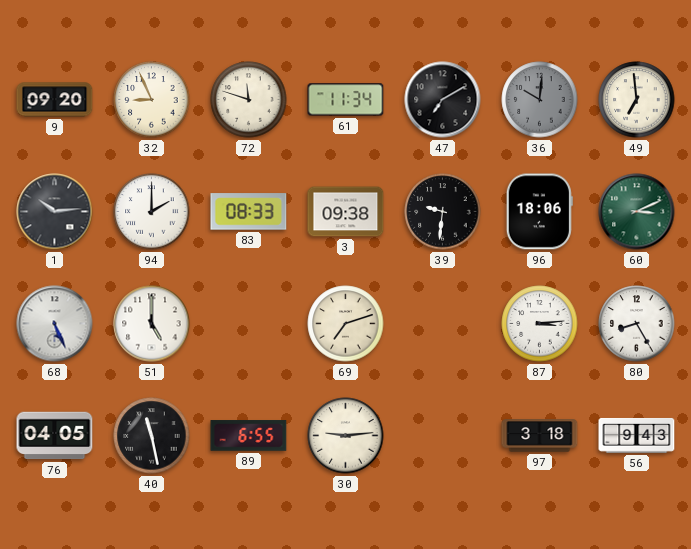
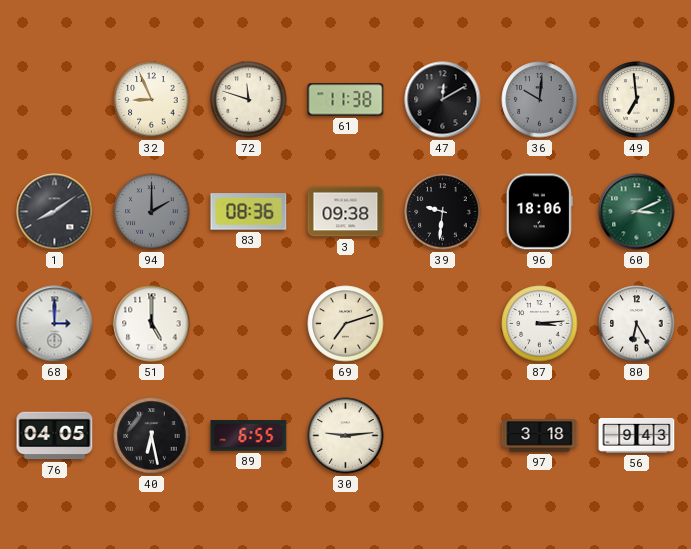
9: 09:20 -> none
61: 11:34 -> 11:38
47: 7:10 -> 12:10
1: 10:14 -> 8:09
94 dial: white -> grey
83: 08:33 -> 08:36
68: 5:26 -> 3:00
80: 8:25 -> 6:25
40: 11:28 -> 6:28
